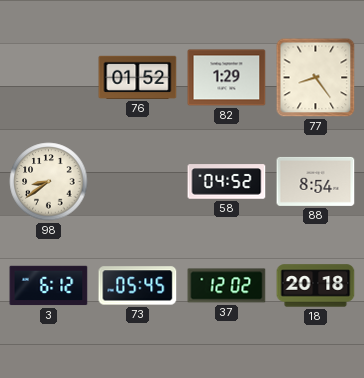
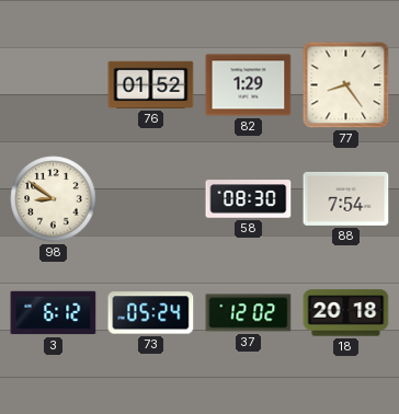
98: 8:39 -> 8:51
58: 04:52 -> 08:30
88: 8:54 -> 7:54
73: 05:45 -> 05:24
